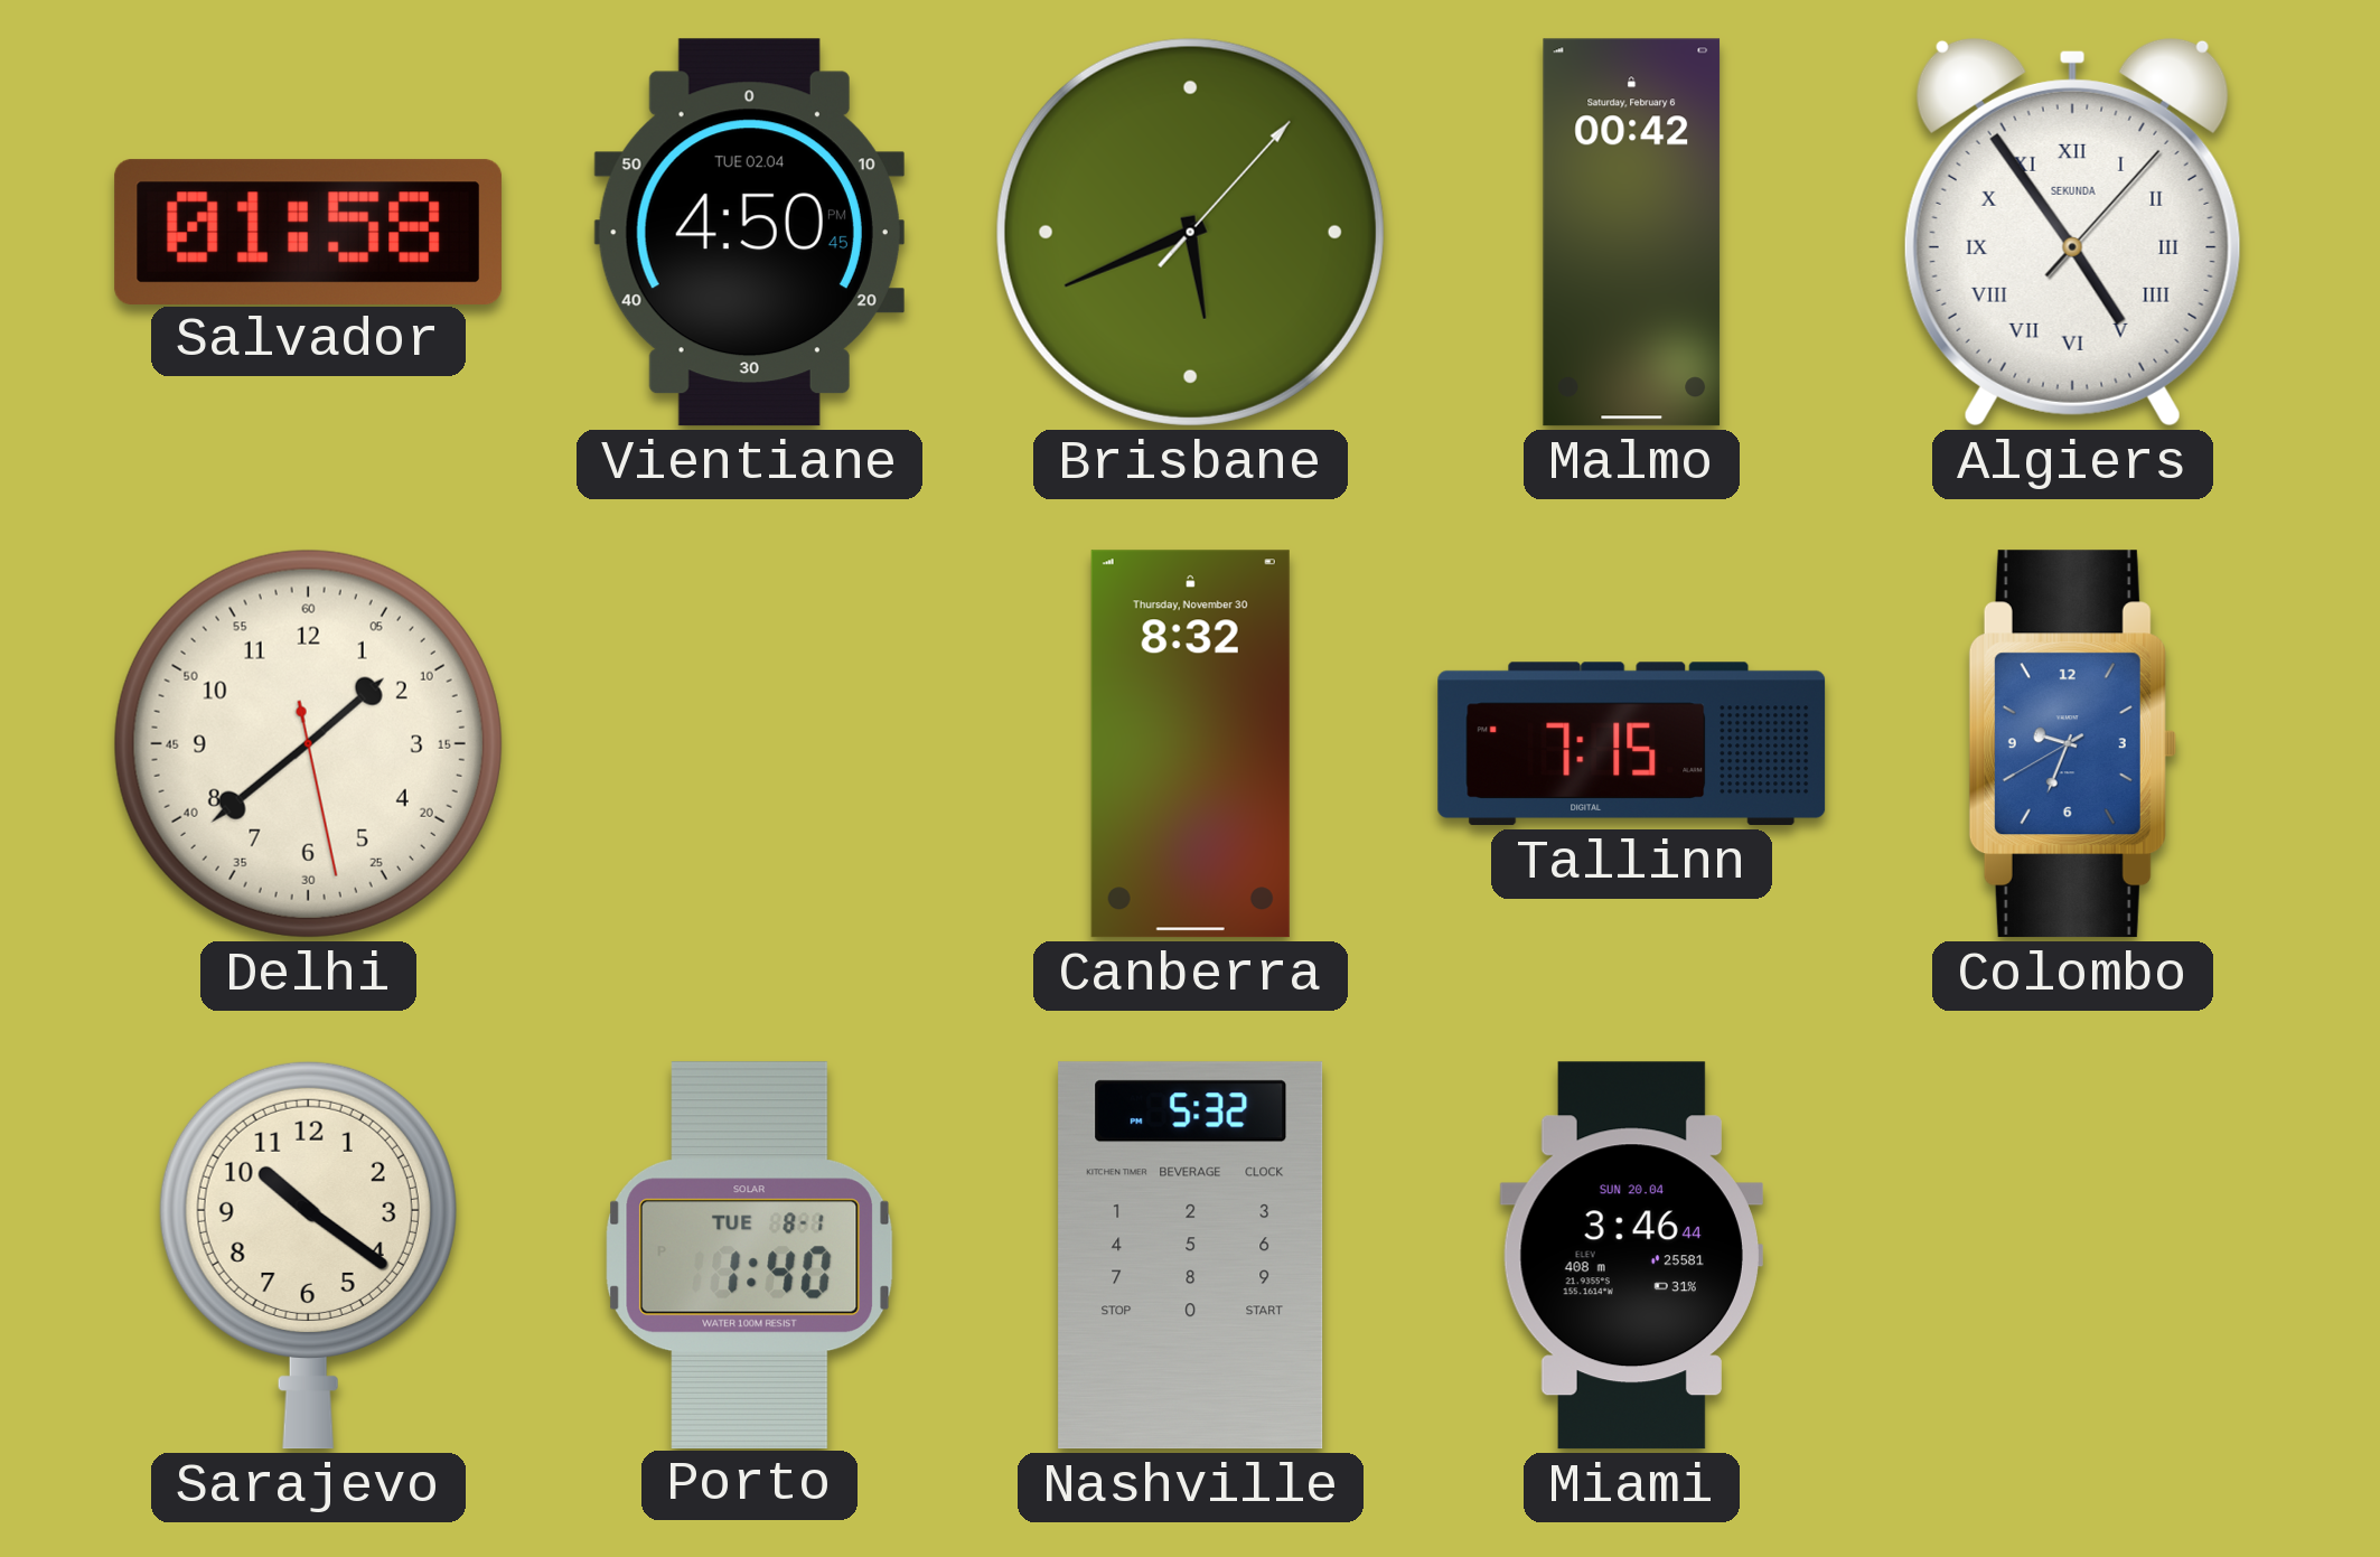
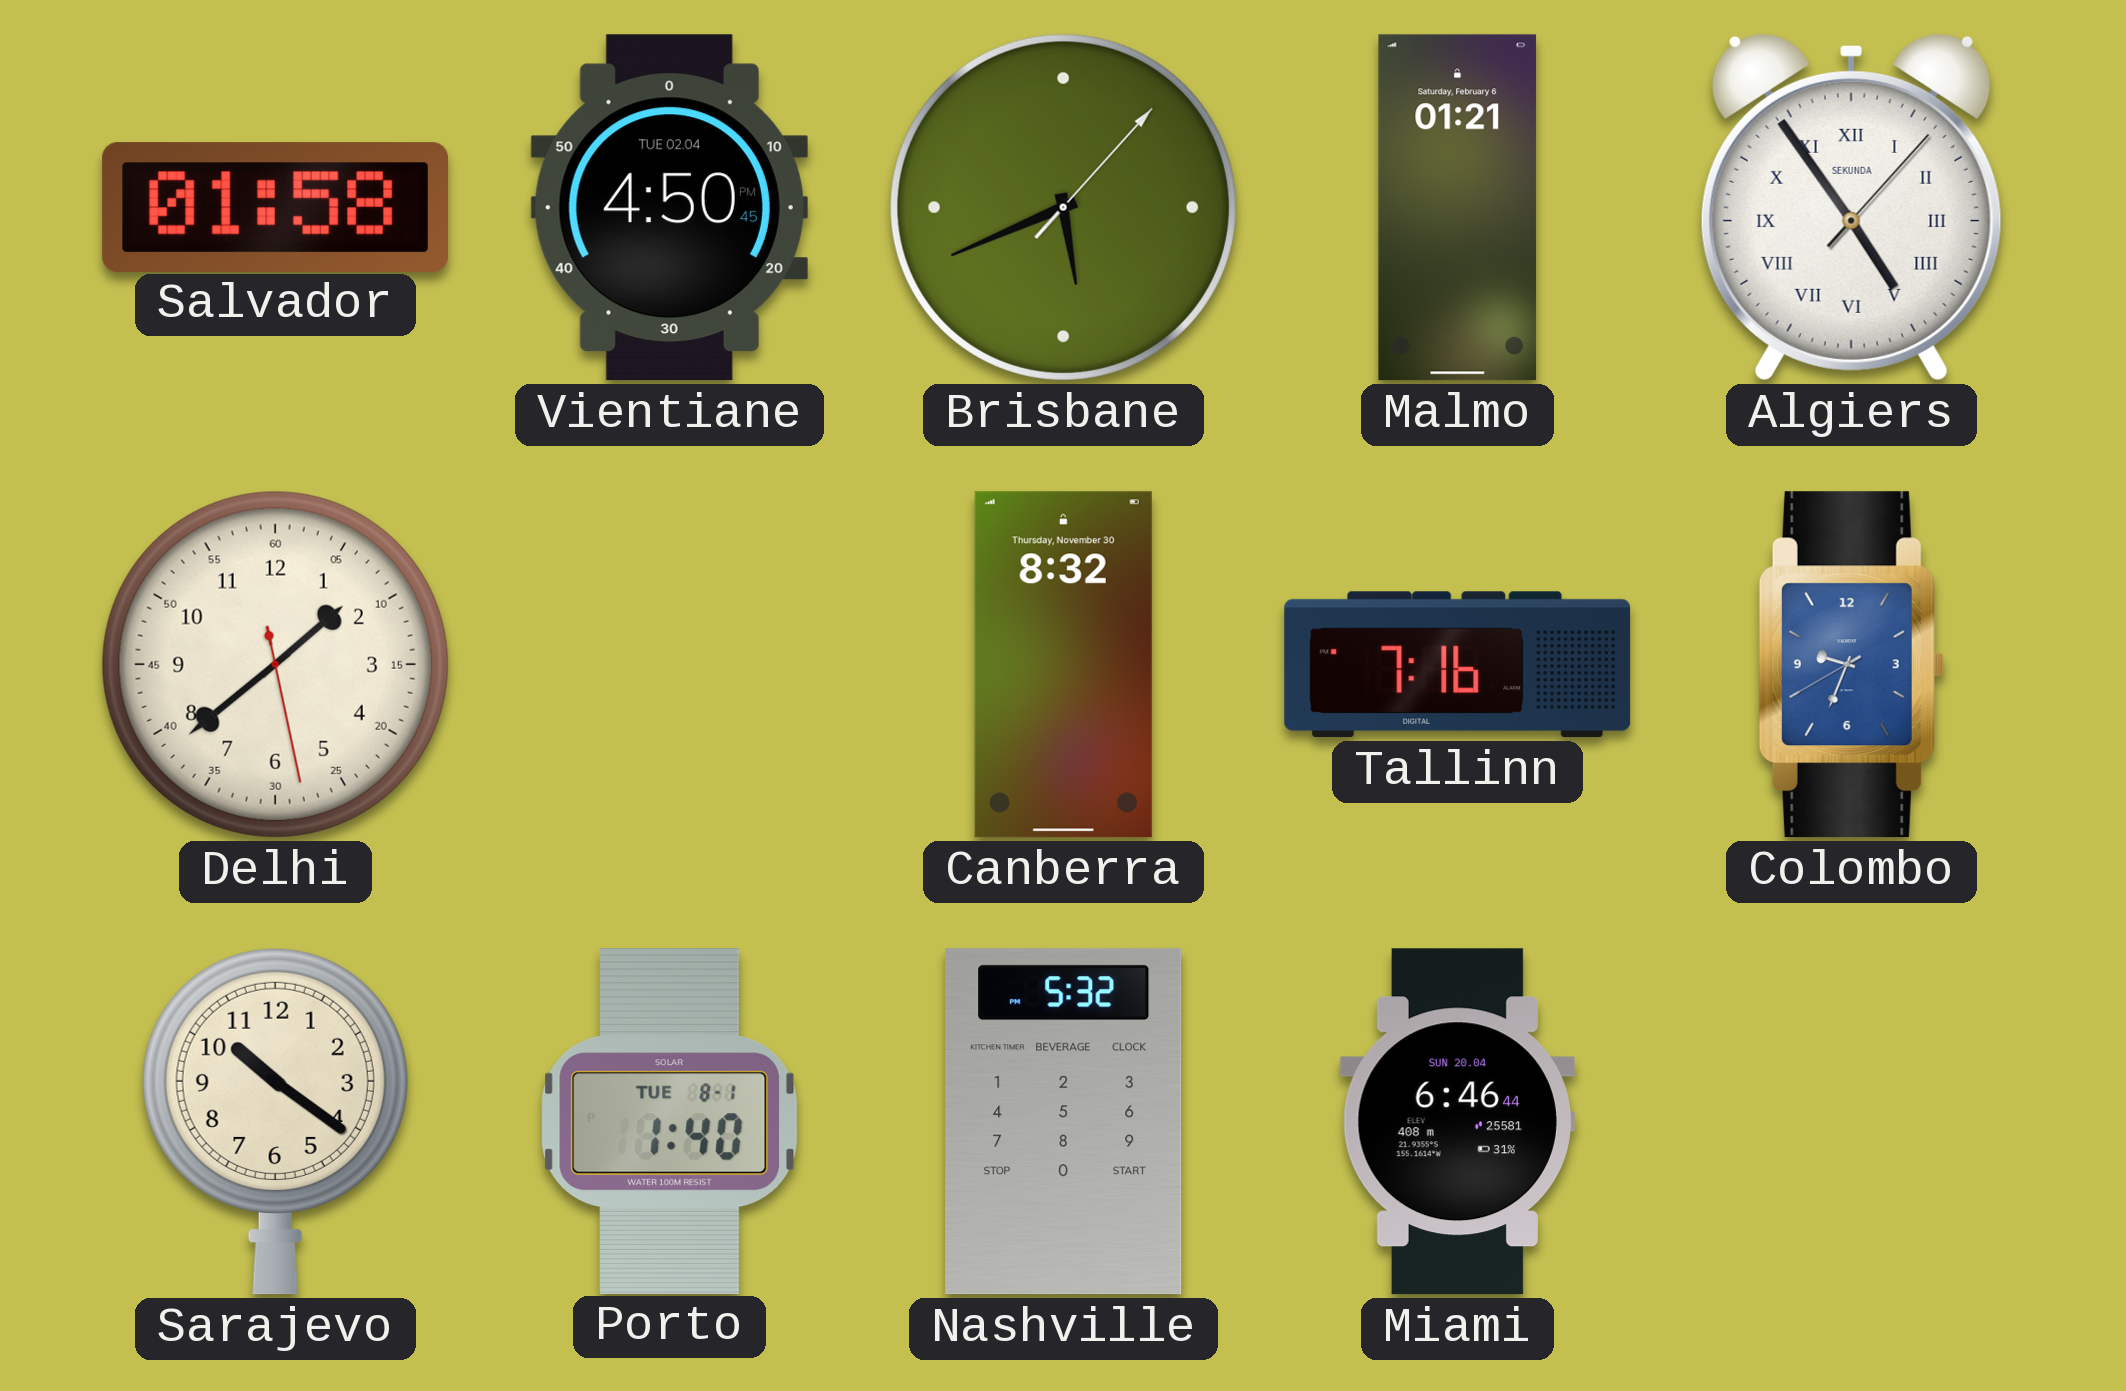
Malmo: 00:42 -> 01:21
Tallinn: 7:15 -> 7:16
Miami: 3:46 -> 6:46
